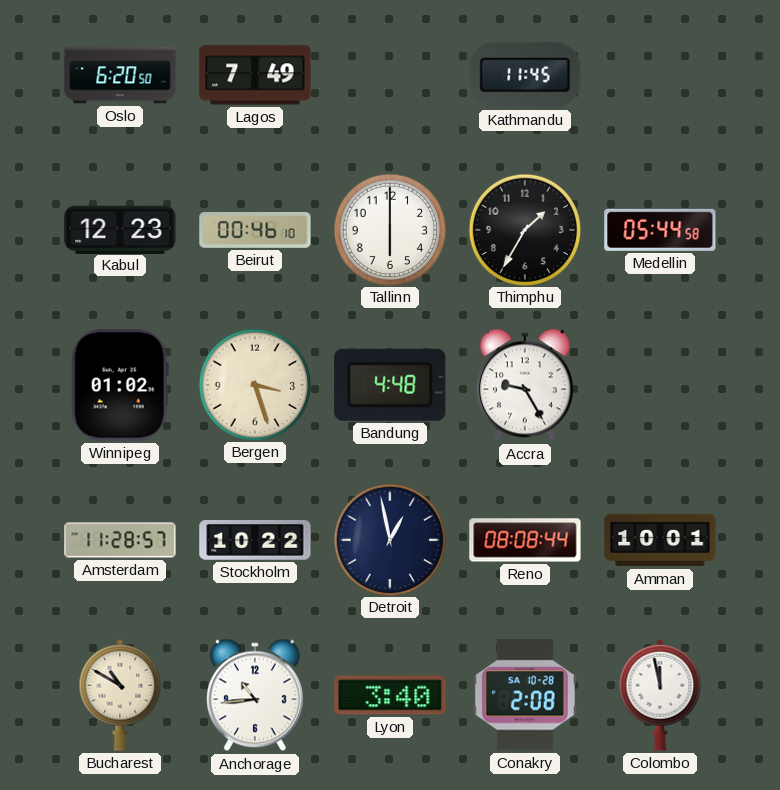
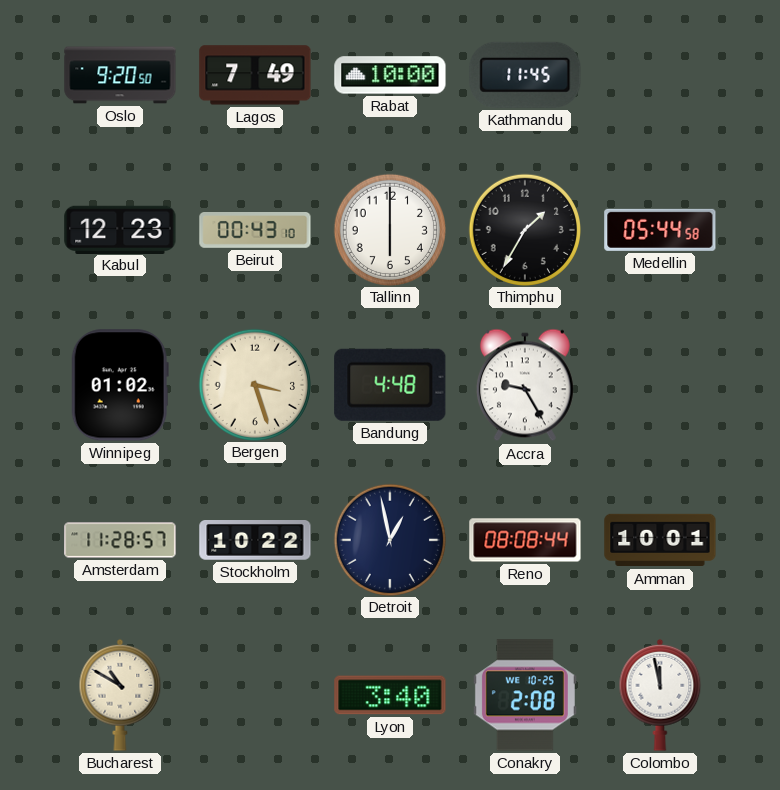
Oslo: 6:20 -> 9:20
Rabat: none -> 10:00
Beirut: 00:46 -> 00:43
Anchorage: 10:44 -> none
Conakry date: SA 10-28 -> WE 10-25
